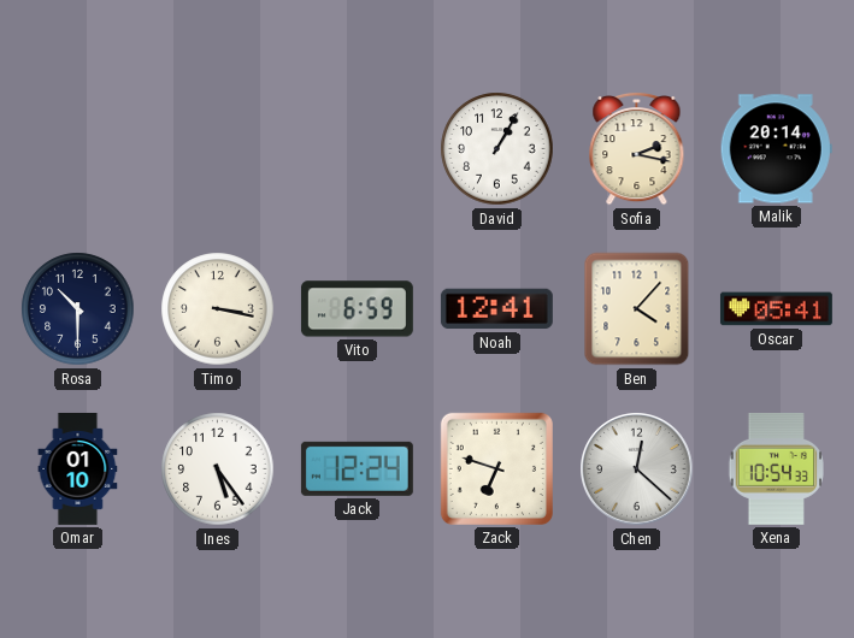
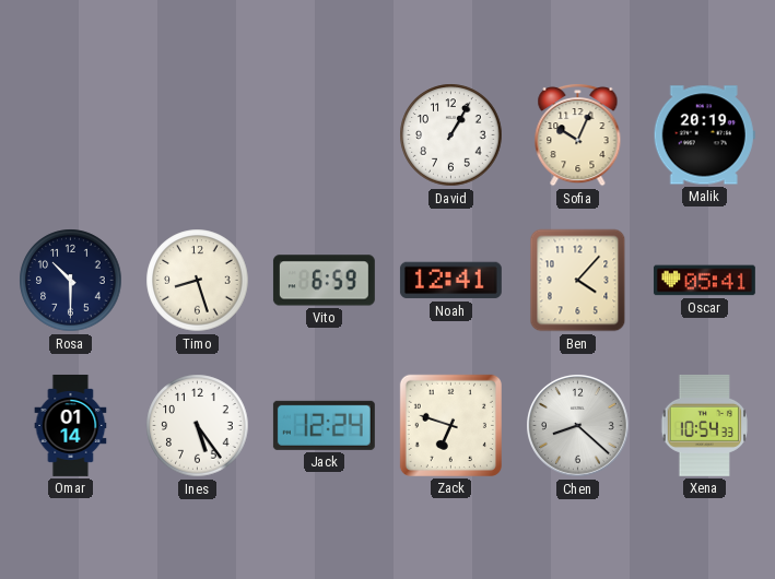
Sofia: 2:17 -> 10:04
Malik: 20:14 -> 20:19
Timo: 3:17 -> 8:27
Omar: 01:10 -> 01:14
Chen: 12:22 -> 8:22
